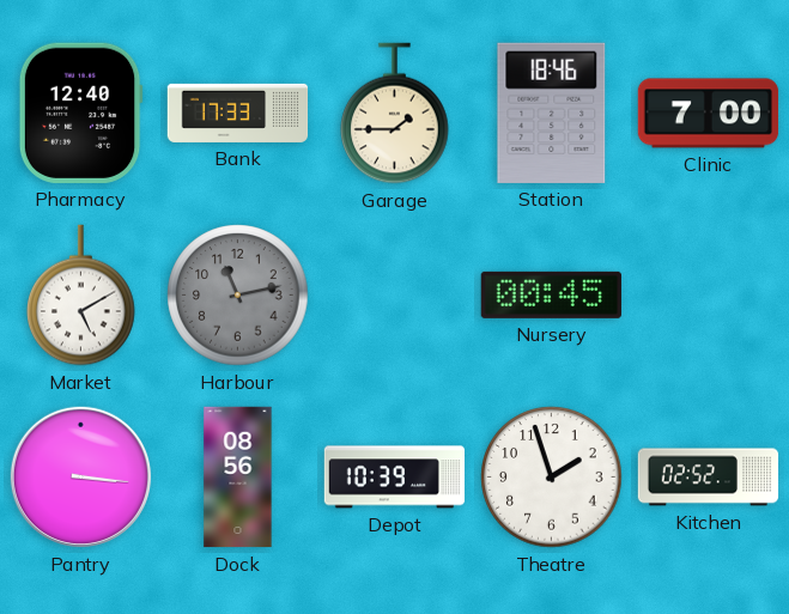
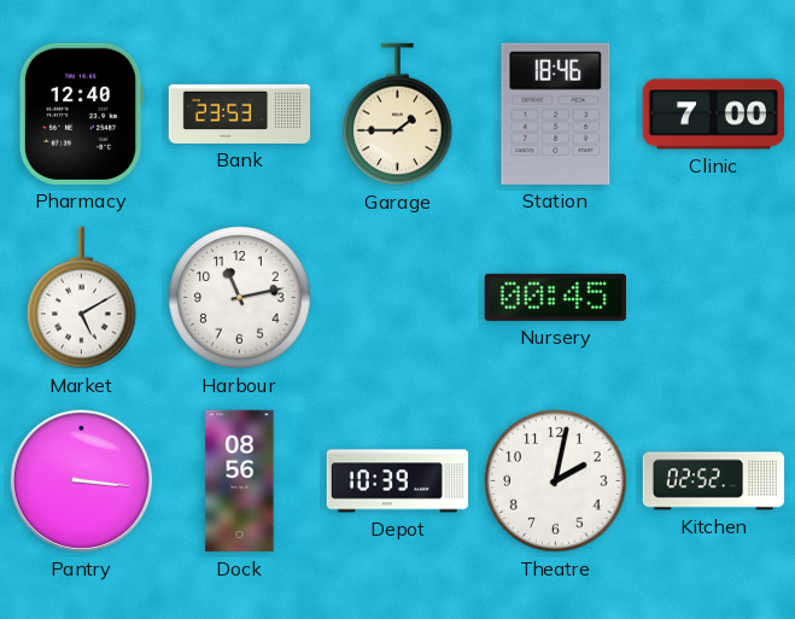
Bank: 17:33 -> 23:53
Harbour dial: grey -> white
Theatre: 1:57 -> 2:02
